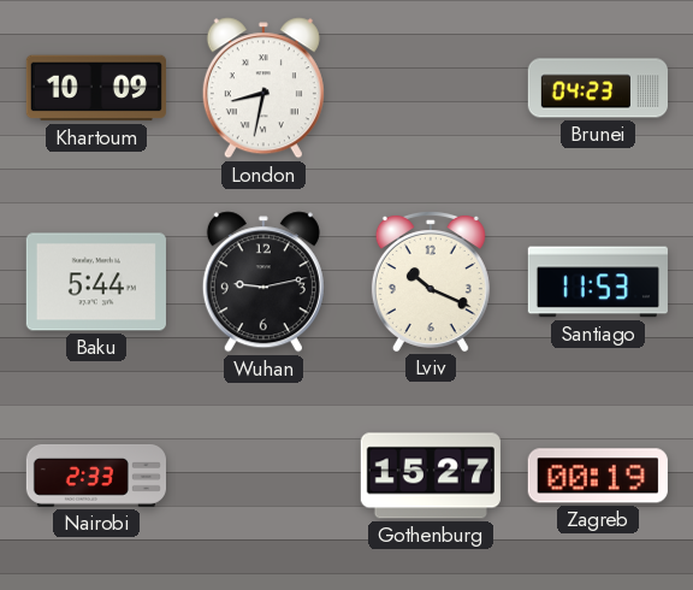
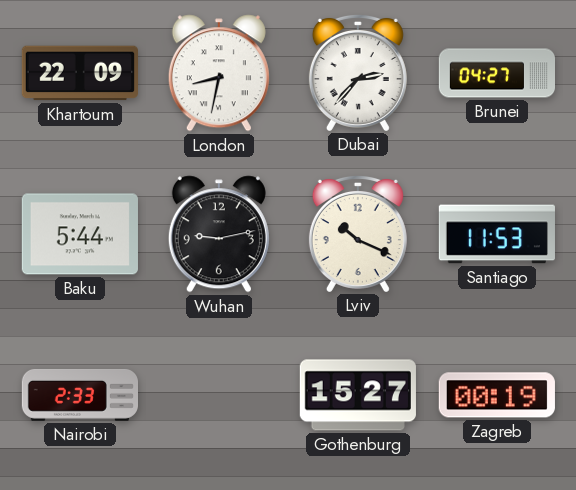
Khartoum: 10:09 -> 22:09
Dubai: none -> 2:37
Brunei: 04:23 -> 04:27
